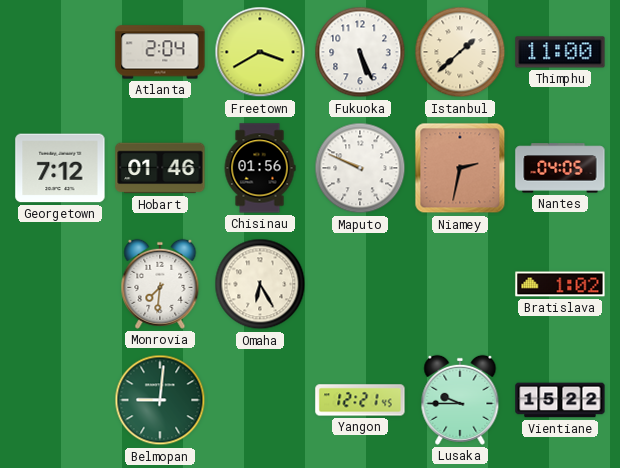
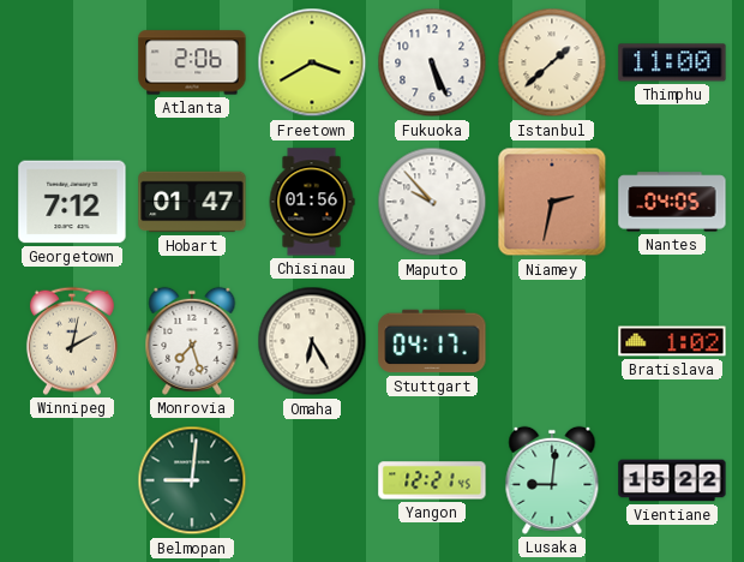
Atlanta: 2:04 -> 2:06
Hobart: 01:46 -> 01:47
Maputo: 9:49 -> 9:53
Winnipeg: none -> 2:02
Monrovia: 7:31 -> 7:27
Stuttgart: none -> 04:17
Lusaka: 9:45 -> 9:01
